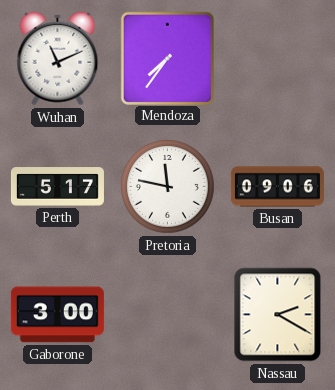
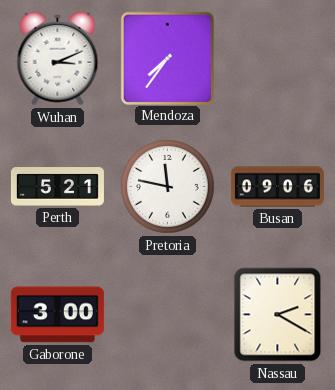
Wuhan: 11:11 -> 3:11
Perth: 5:17 -> 5:21
